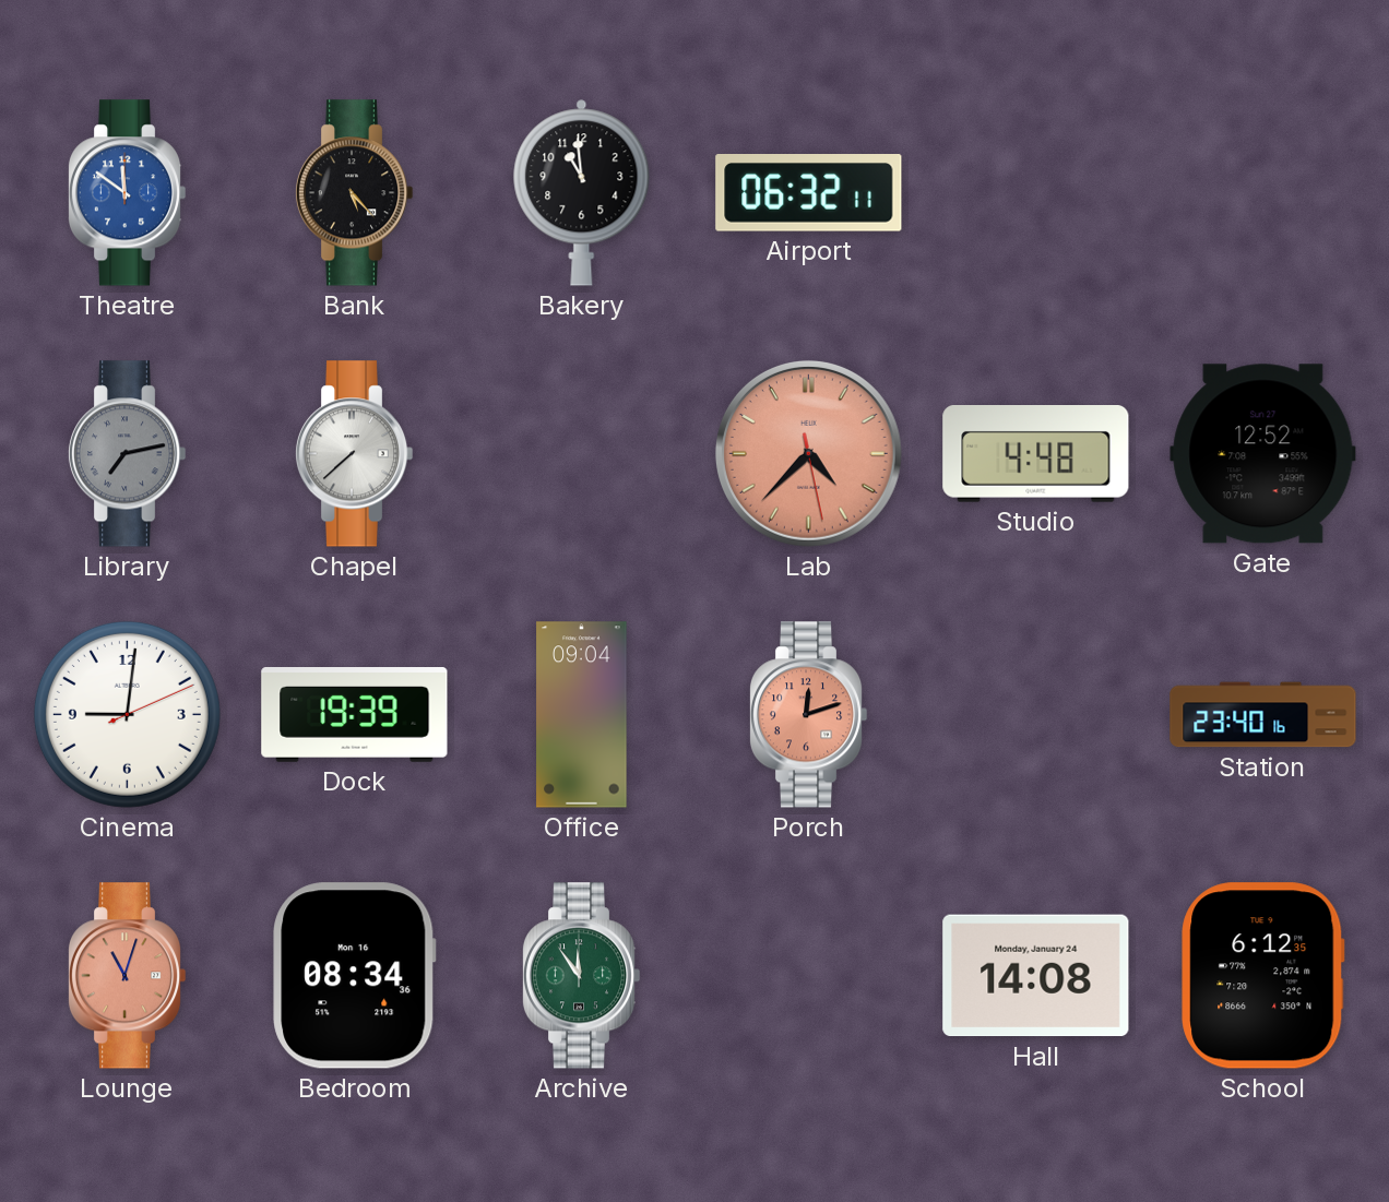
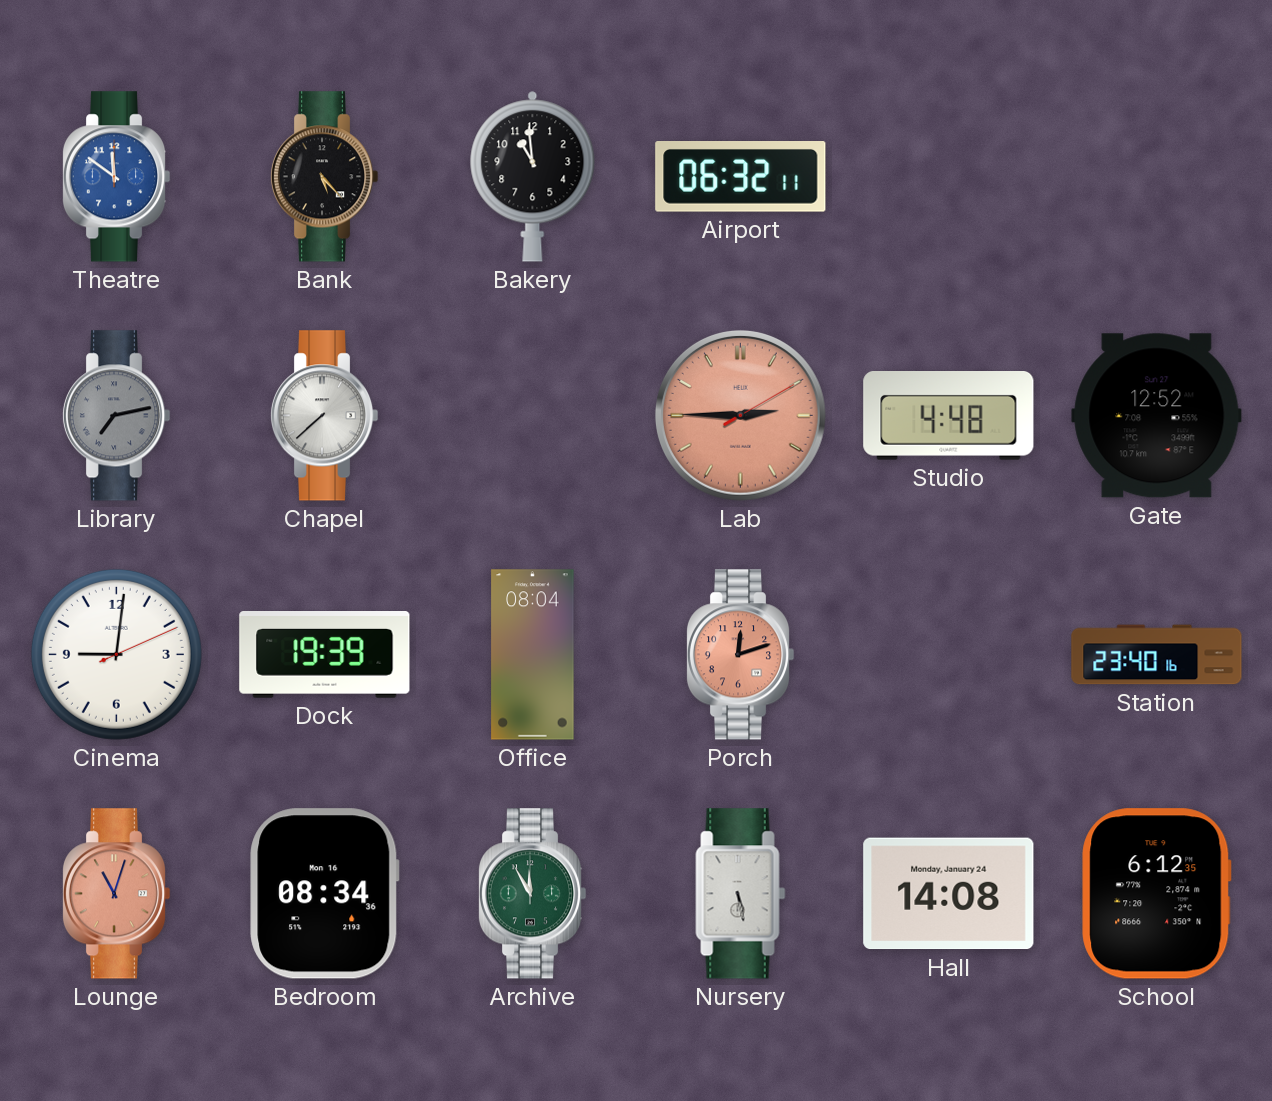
Lab: 4:37 -> 2:45
Office: 09:04 -> 08:04
Archive: 11:54 -> 11:55
Nursery: none -> 5:28
